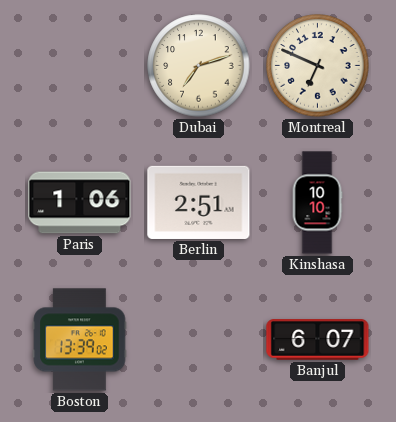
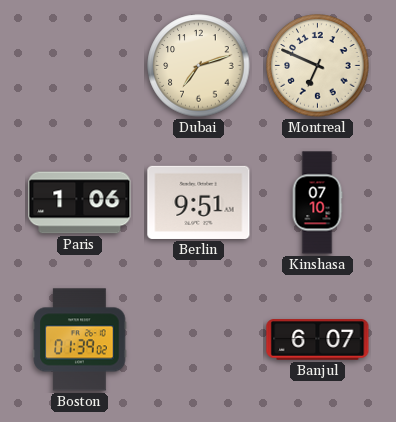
Berlin: 2:51 -> 9:51
Kinshasa: 10:10 -> 07:10
Boston: 13:39 -> 01:39
